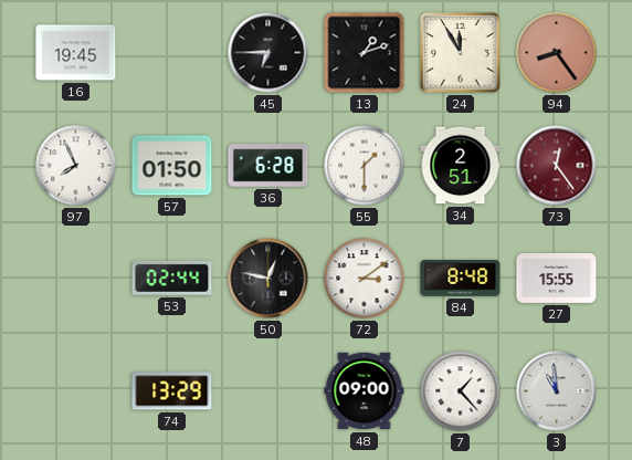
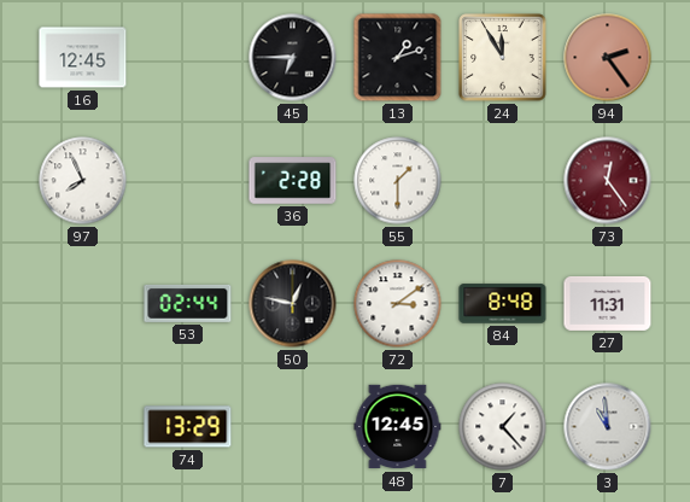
16: 19:45 -> 12:45
94: 8:24 -> 2:24
57: 01:50 -> none
36: 6:28 -> 2:28
34: 2:51 -> none
27: 15:55 -> 11:31
48: 09:00 -> 12:45
